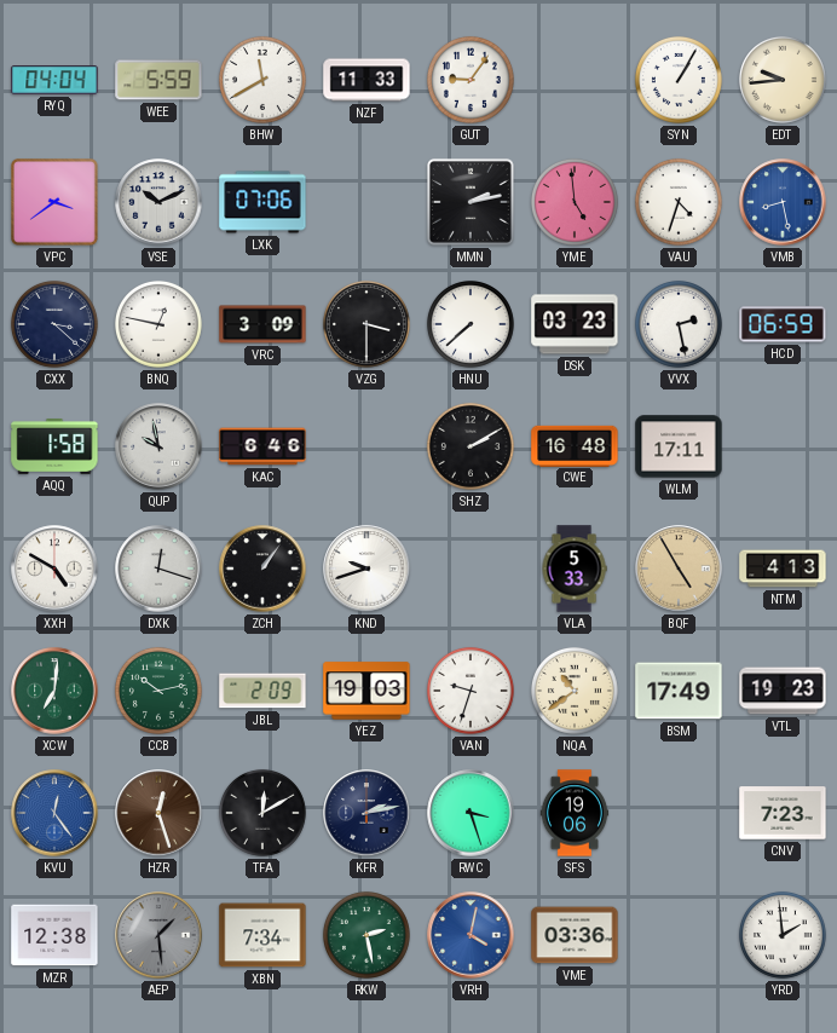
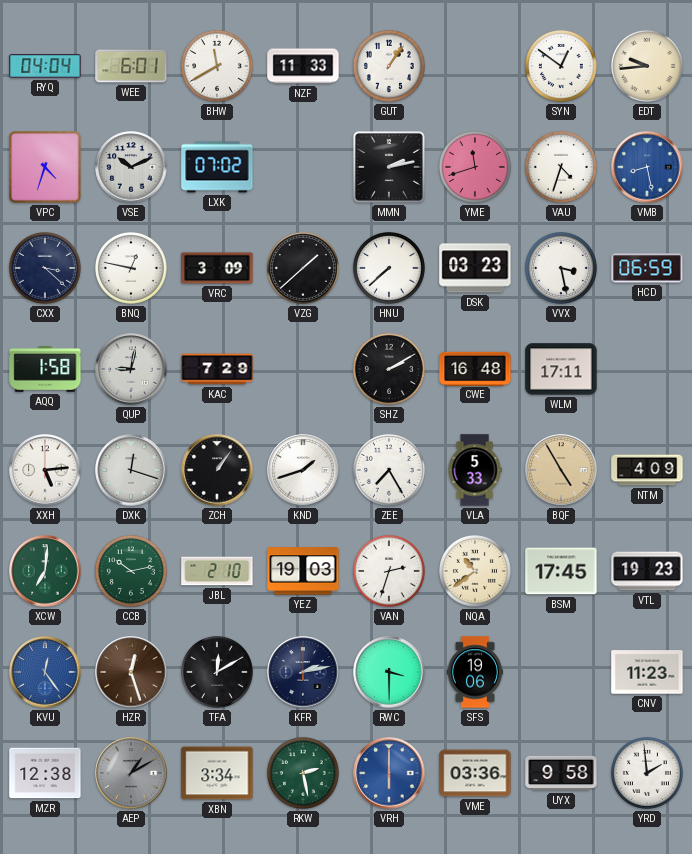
WEE: 5:59 -> 6:01
GUT: 9:06 -> 1:06
SYN: 1:05 -> 12:51
VPC: 3:39 -> 4:33
LXK: 07:06 -> 07:02
YME: 4:59 -> 11:42
VZG: 3:30 -> 1:38
VVX: 2:28 -> 3:28
QUP: 9:58 -> 9:02
KAC: 6:46 -> 7:29
XXH: 4:50 -> 5:14
KND: 9:42 -> 1:42
ZEE: none -> 7:25
NTM: 4:13 -> 4:09
JBL: 2:09 -> 2:10
VAN: 9:33 -> 2:33
BSM: 17:49 -> 17:45
RWC: 3:27 -> 3:30
CNV: 7:23 -> 11:23
AEP: 1:29 -> 1:10
XBN: 7:34 -> 3:34
VRH: 4:02 -> 6:00
UYX: none -> 9:58
